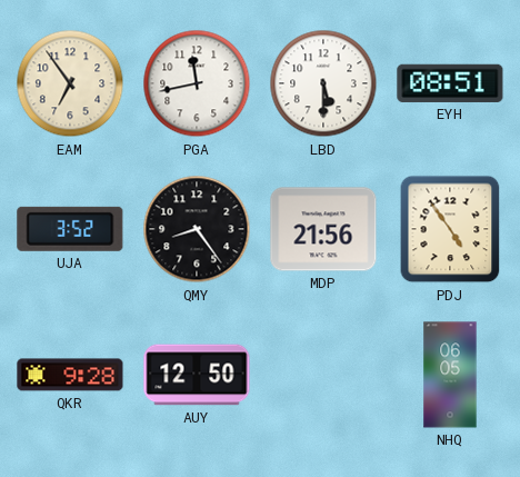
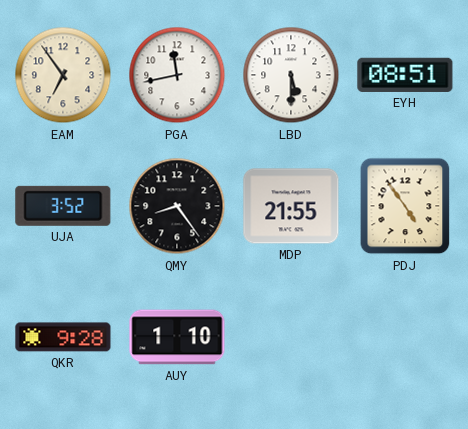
MDP: 21:56 -> 21:55
AUY: 12:50 -> 1:10
NHQ: 06:05 -> none
